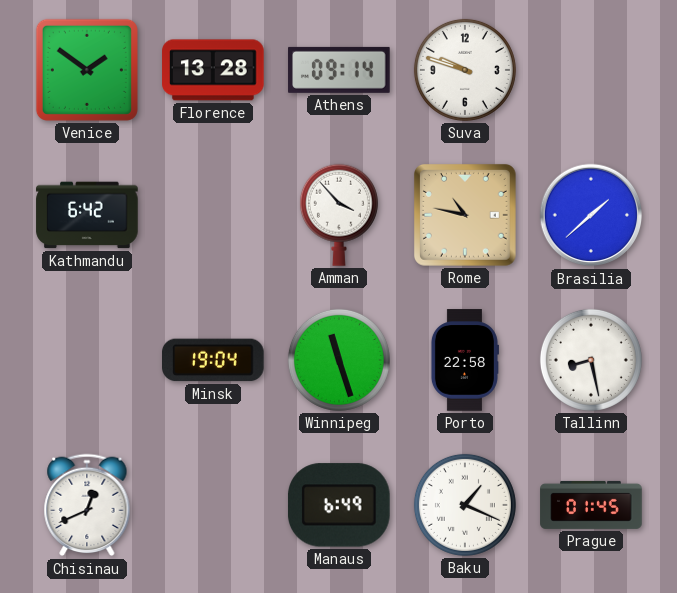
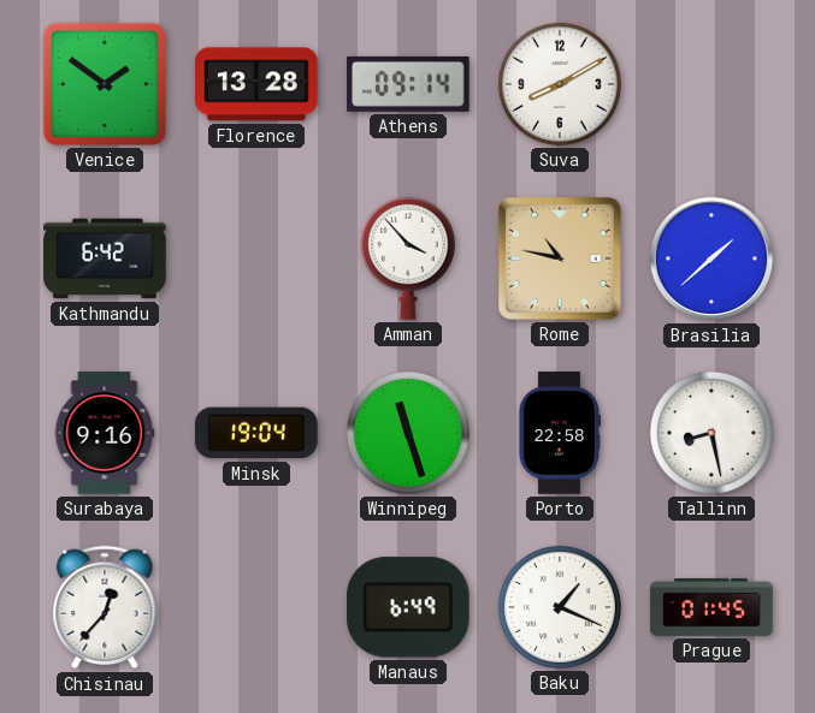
Suva: 9:48 -> 8:10
Surabaya: none -> 9:16
Chisinau: 12:41 -> 12:37
